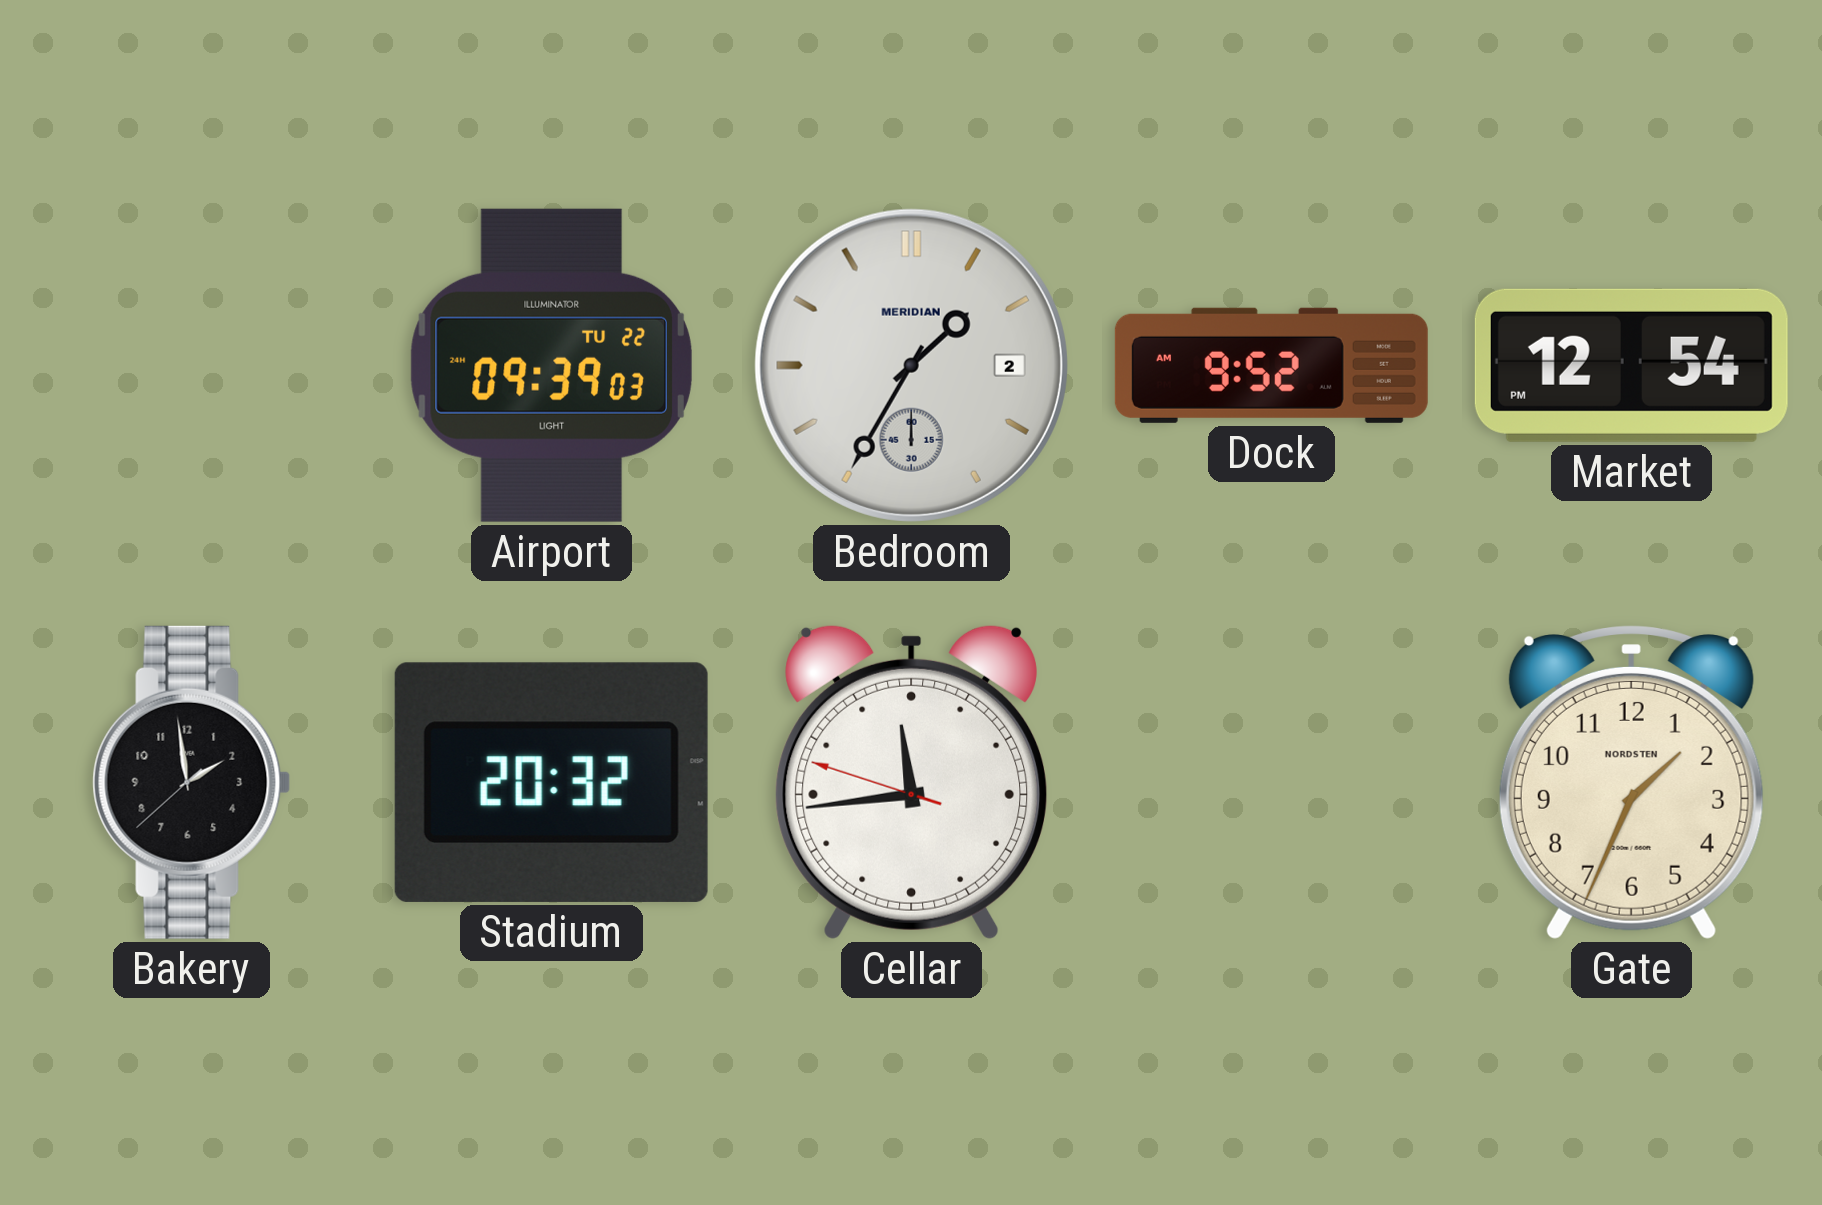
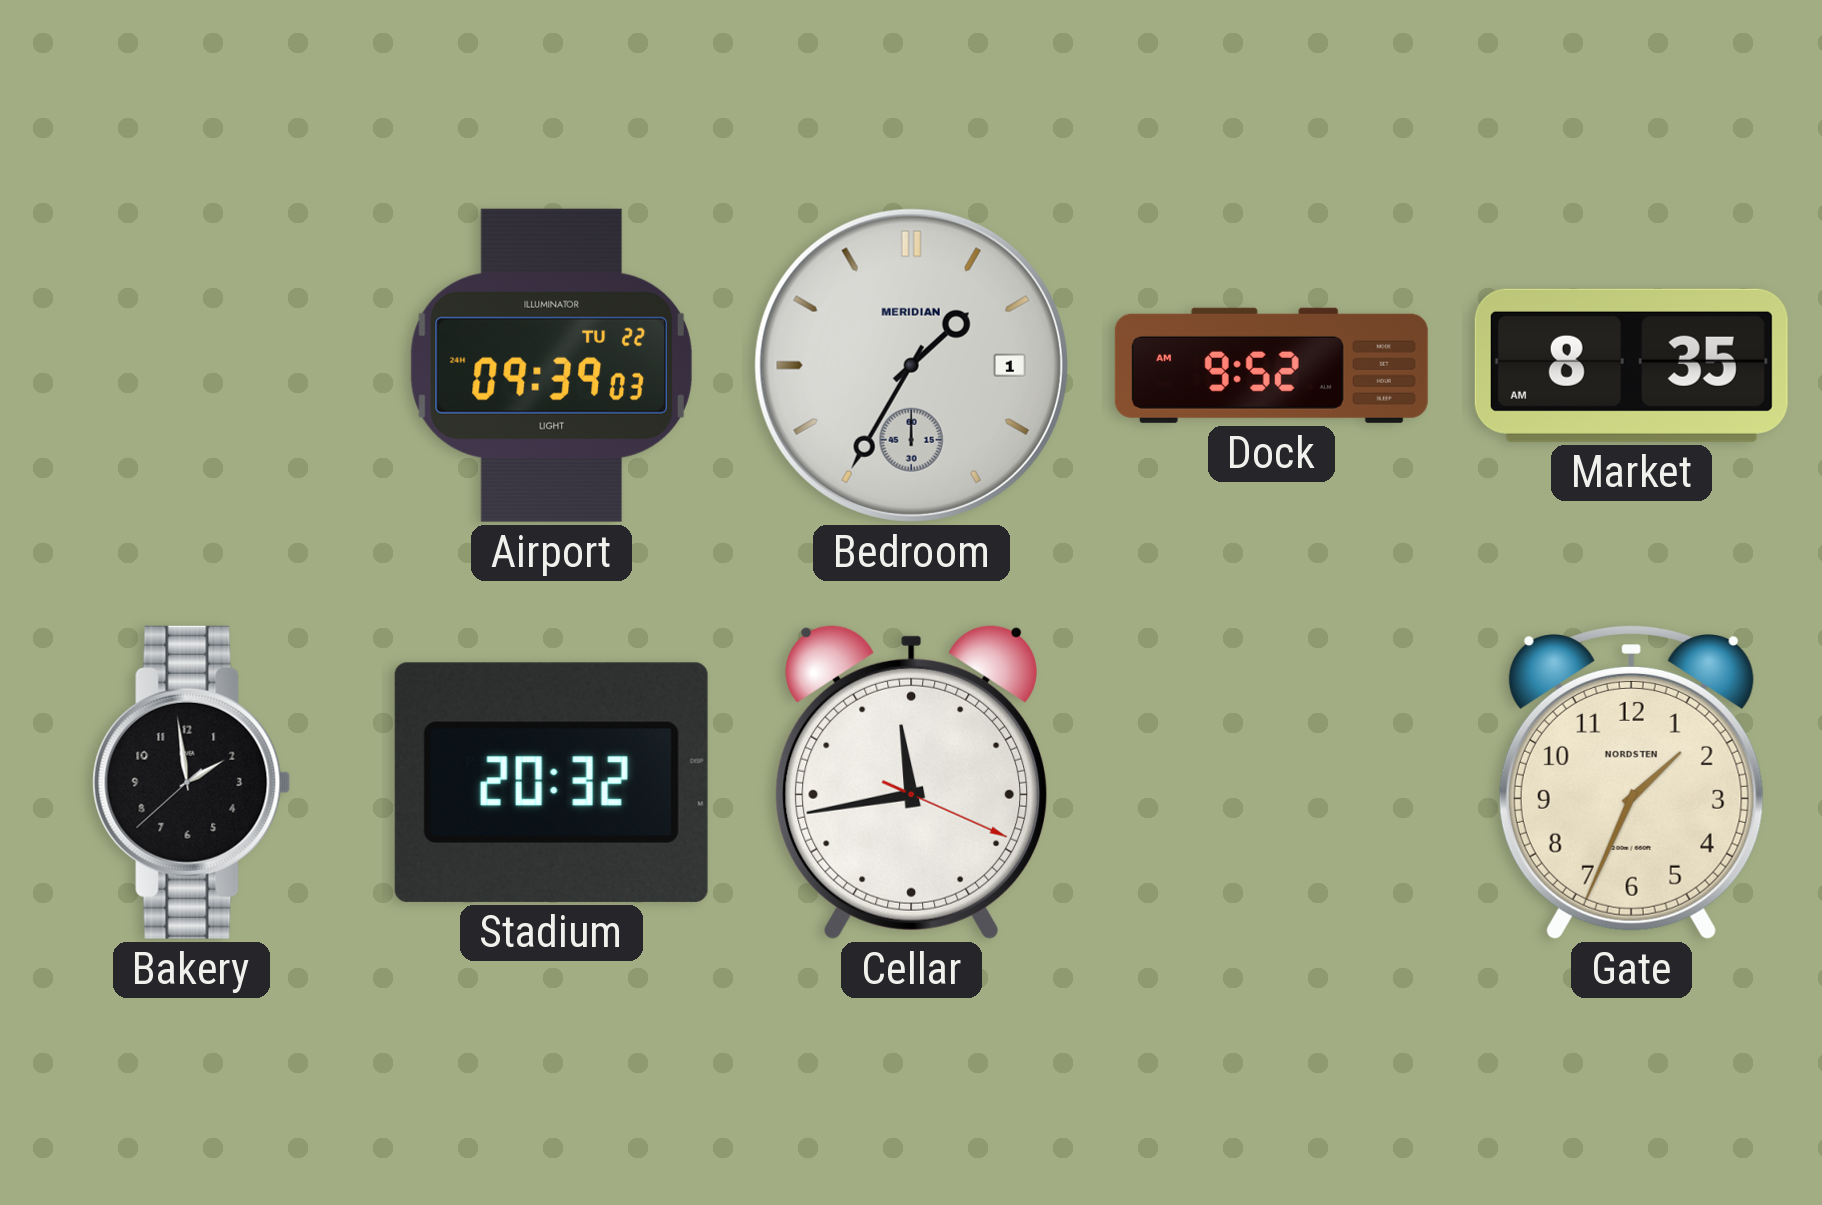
Bedroom date: 2 -> 1
Market: 12:54 -> 8:35
Cellar: 11:43:48 -> 11:43:19
